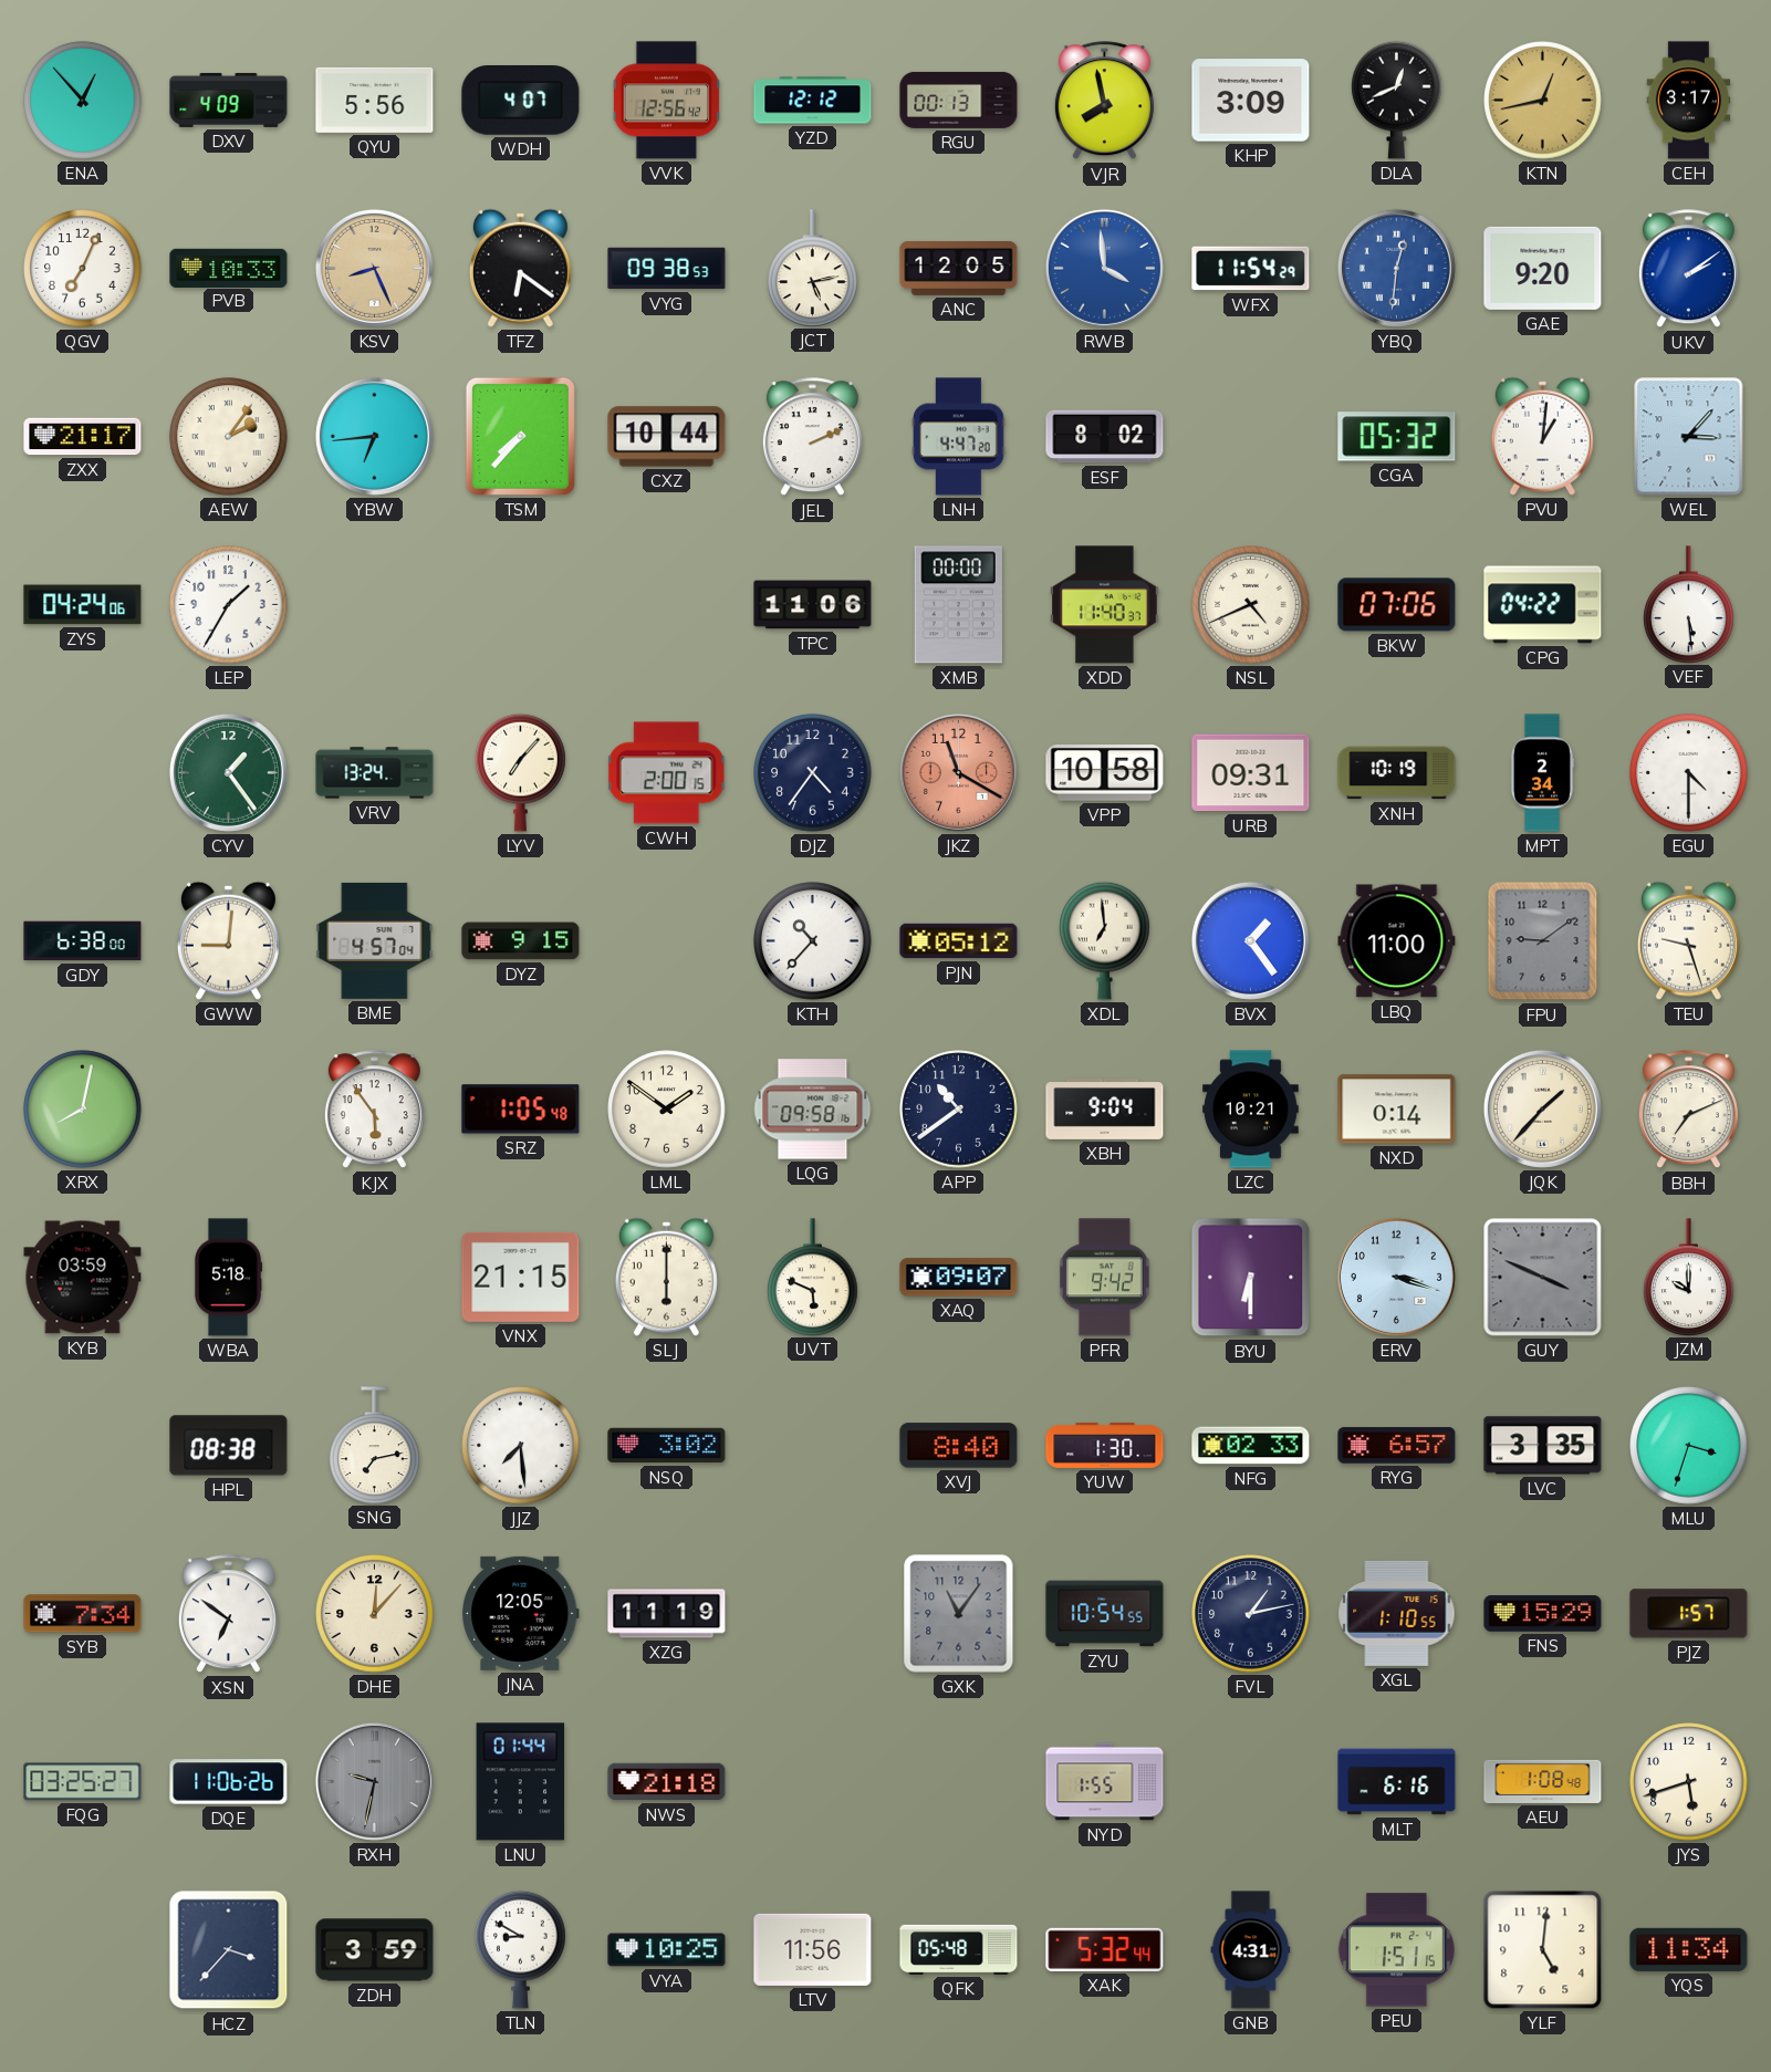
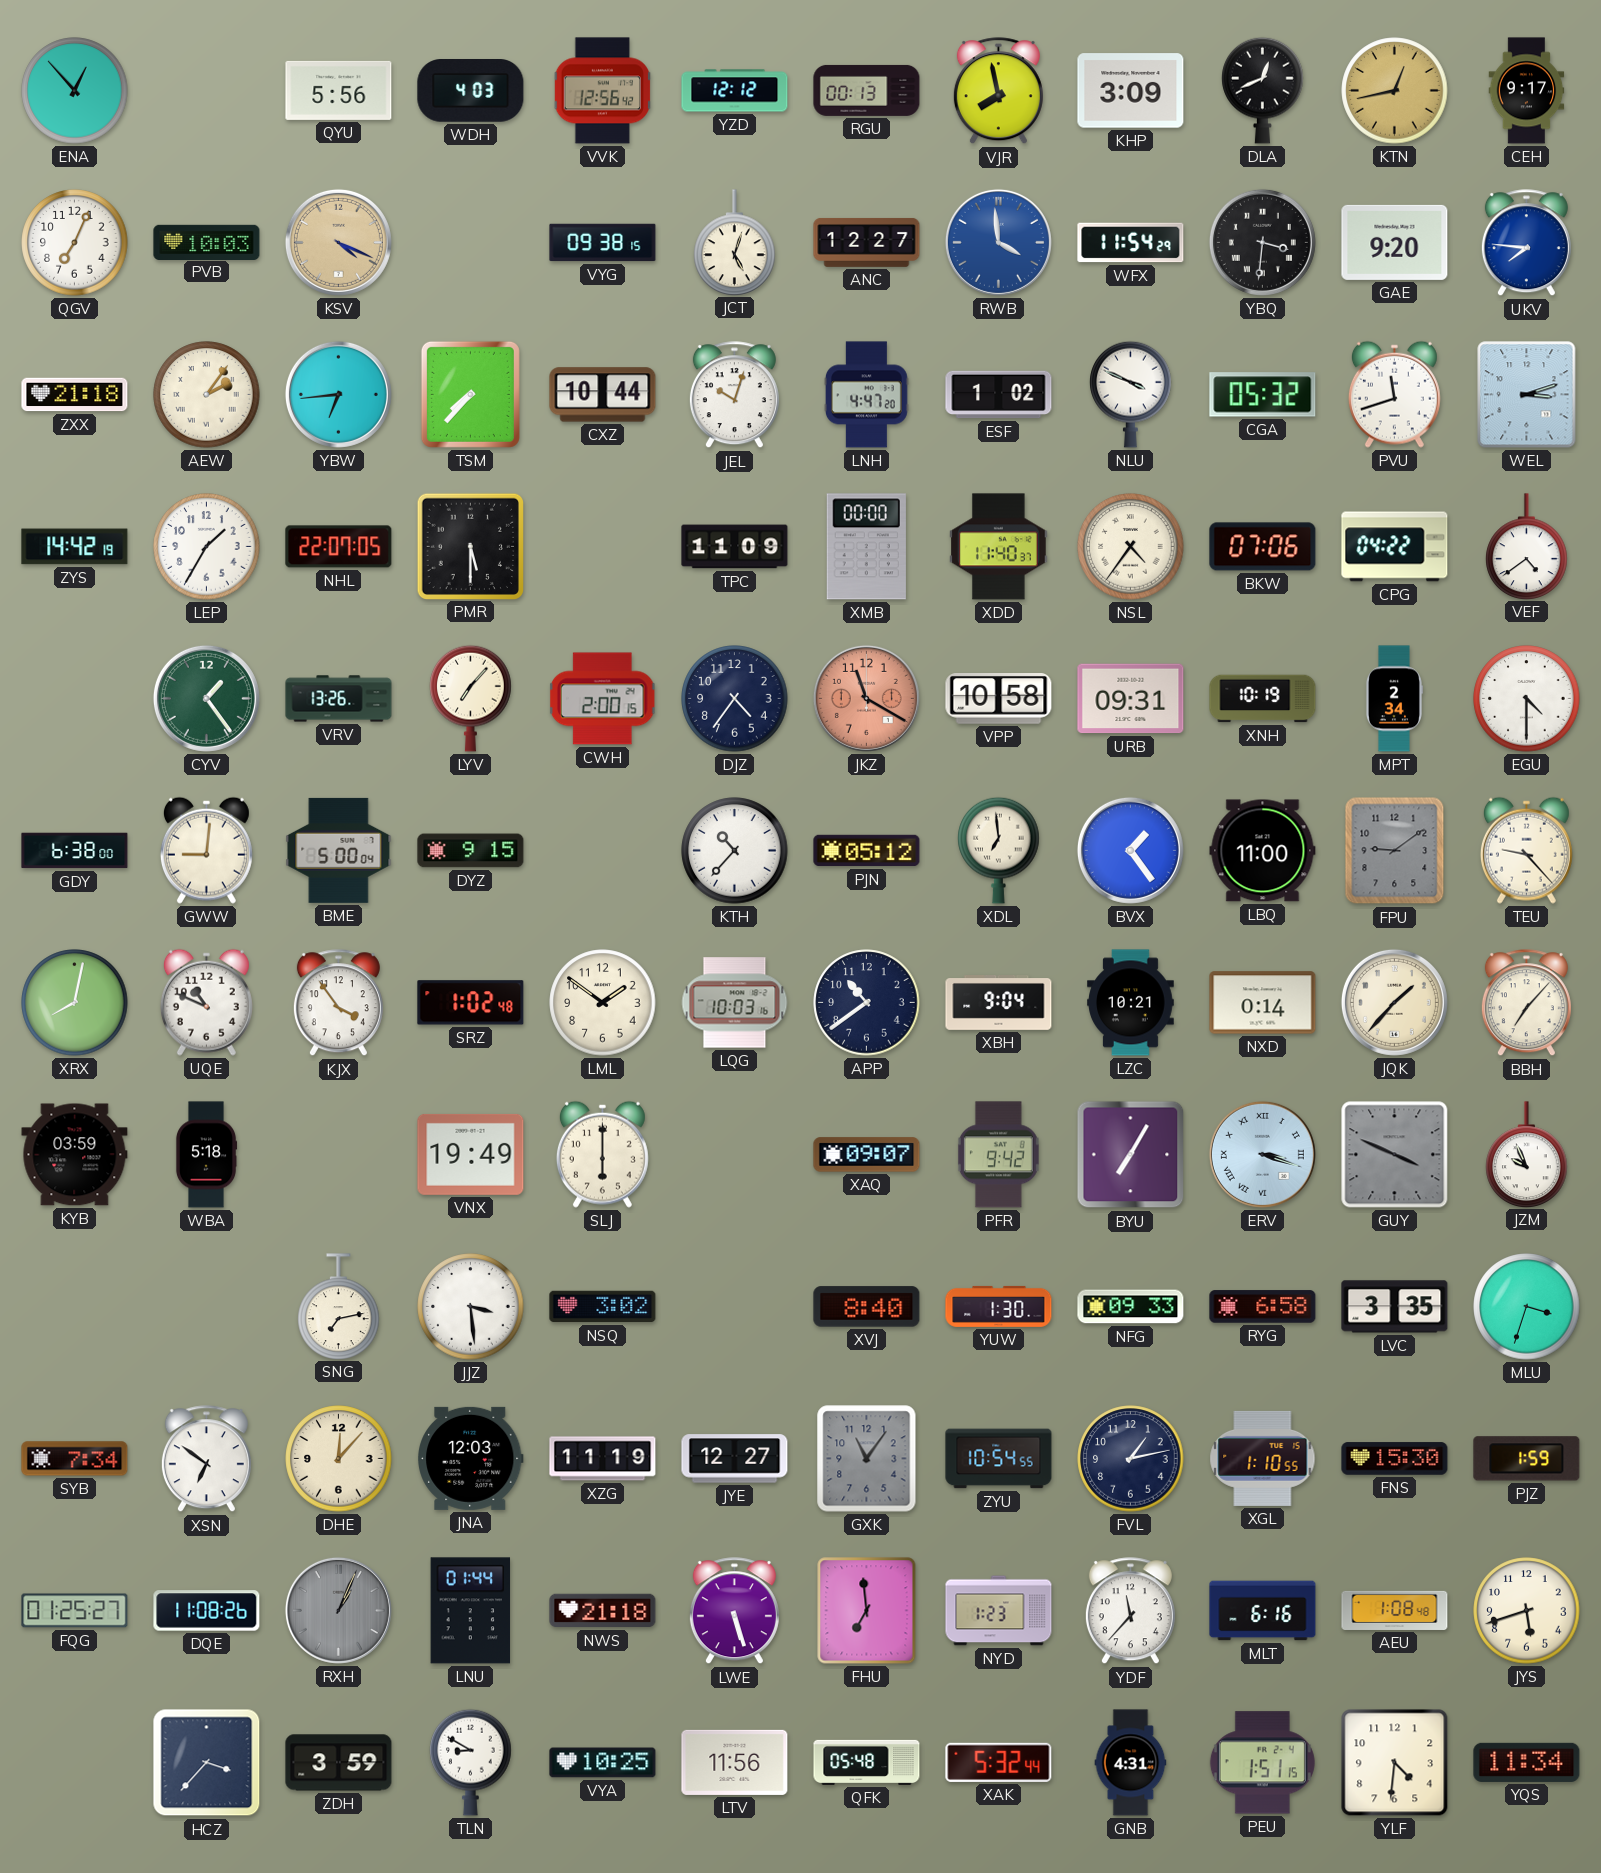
DXV: 4:09 -> none
WDH: 4:07 -> 4:03
CEH: 3:17 -> 9:17
PVB: 10:33 -> 10:03
KSV: 8:26 -> 4:19
TFZ: 6:21 -> none
VYG: 09:38:53 -> 09:38:15
JCT: 5:13 -> 5:03
ANC: 12:05 -> 12:27
YBQ: 12:31 -> 3:31
YBQ dial: blue -> black
UKV: 2:09 -> 7:46
ZXX: 21:17 -> 21:18
JEL: 2:11 -> 10:03
ESF: 8:02 -> 1:02
NLU: none -> 3:49
PVU: 1:01 -> 11:42
WEL: 3:07 -> 3:12
ZYS: 04:24 -> 14:42
NHL: none -> 22:07
PMR: none -> 5:30
TPC: 11:06 -> 11:09
NSL: 4:41 -> 4:36
VEF: 5:29 -> 4:39
VRV: 13:24 -> 13:26
BME: 4:57 -> 5:00
TEU: 9:27 -> 9:23
UQE: none -> 10:49
KJX: 5:54 -> 3:54
SRZ: 1:05 -> 1:02
LQG: 09:58 -> 10:03
BBH: 7:11 -> 7:07
VNX: 21:15 -> 19:49
UVT: 5:49 -> none
BYU: 6:30 -> 7:05
ERV numerals: Arabic -> Roman
JZM: 10:00 -> 9:56
HPL: 08:38 -> none
JJZ: 7:29 -> 3:29
NFG: 02:33 -> 09:33
RYG: 6:57 -> 6:58
JNA: 12:05 -> 12:03
JYE: none -> 12:27
FNS: 15:29 -> 15:30
PJZ: 1:57 -> 1:59
FQG: 03:25 -> 01:25
DQE: 11:06 -> 11:08
RXH: 9:32 -> 1:04
LWE: none -> 5:27
FHU: none -> 6:59
NYD: 1:55 -> 1:23
YDF: none -> 11:37
YLF: 5:01 -> 4:31
